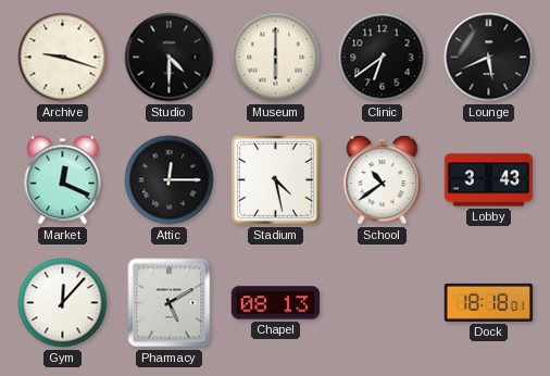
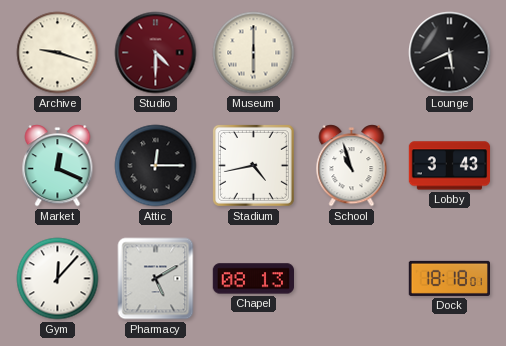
Studio dial: black -> burgundy
Clinic: 6:39 -> none
Stadium: 4:28 -> 4:43
School: 10:39 -> 10:57
